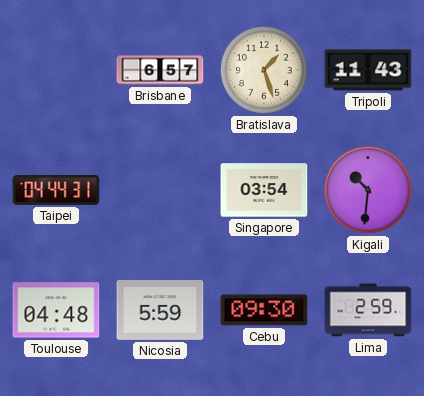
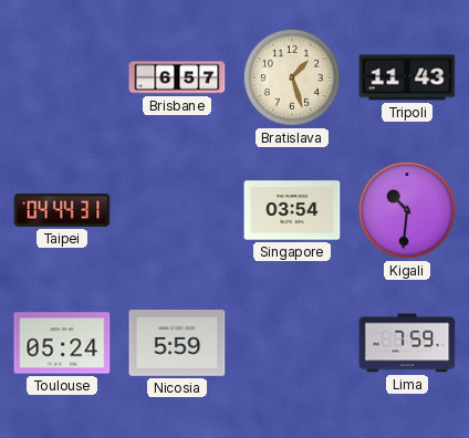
Toulouse: 04:48 -> 05:24
Cebu: 09:30 -> none
Lima: 2:59 -> 7:59
